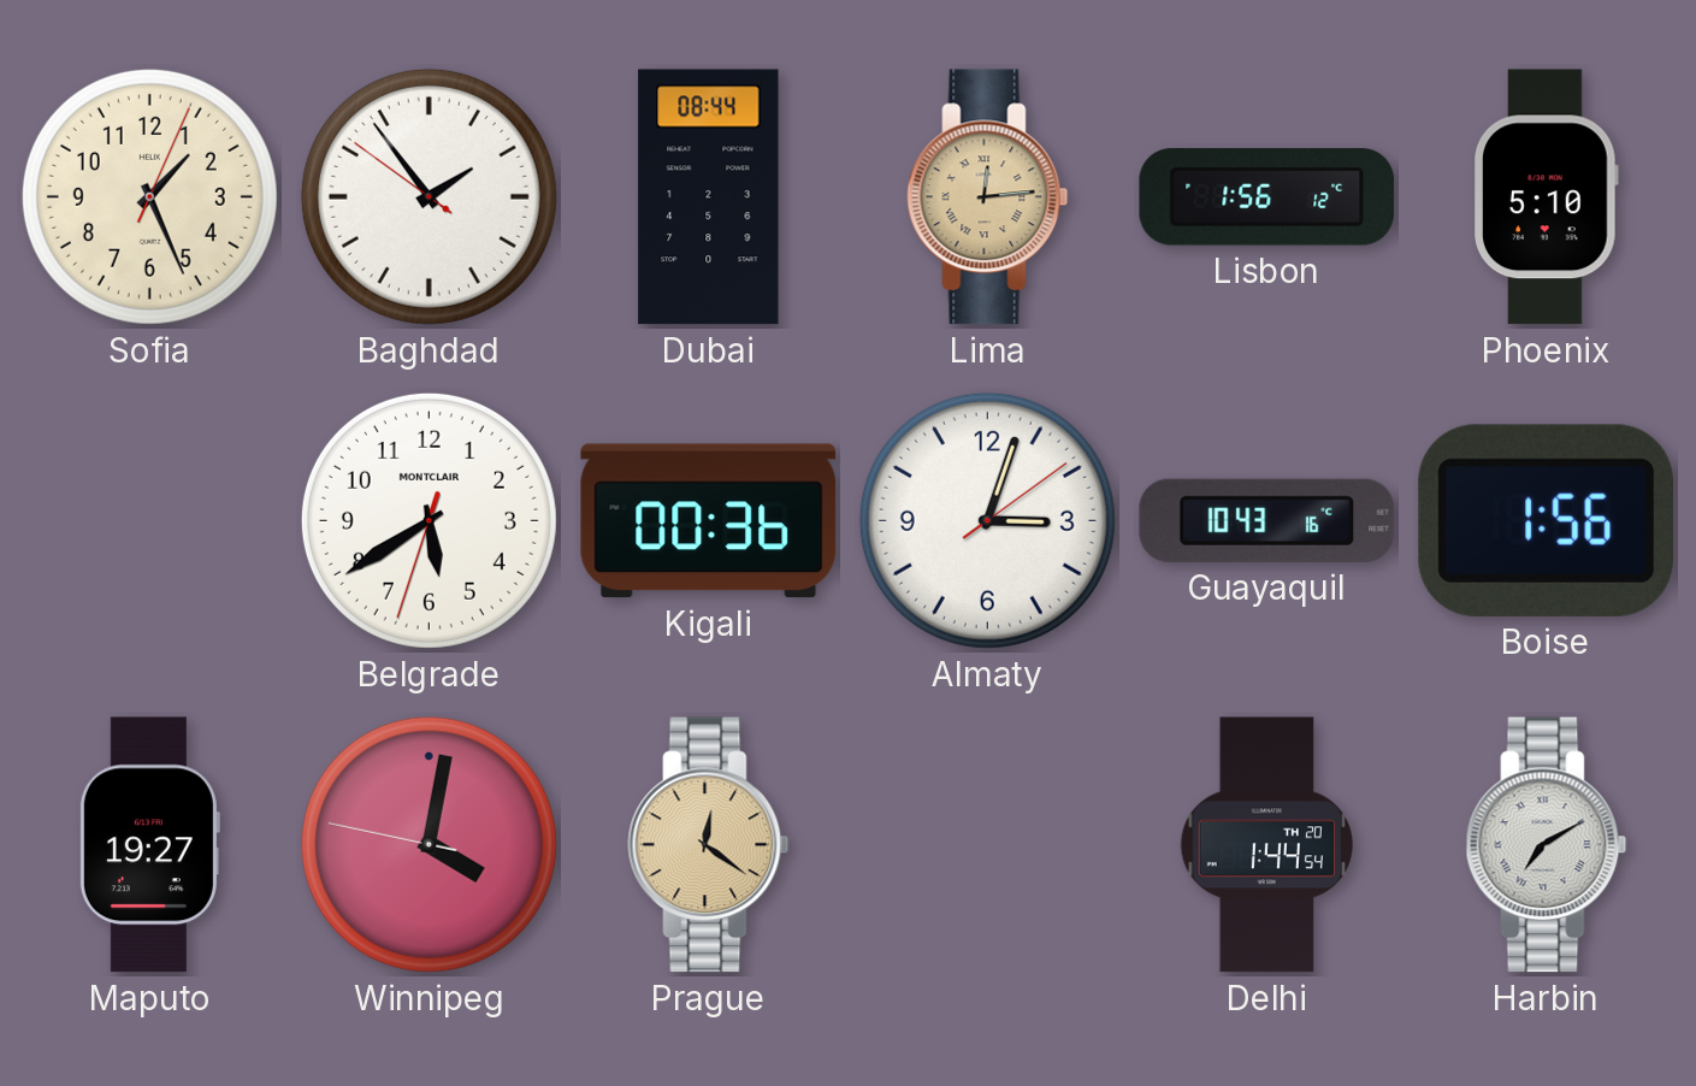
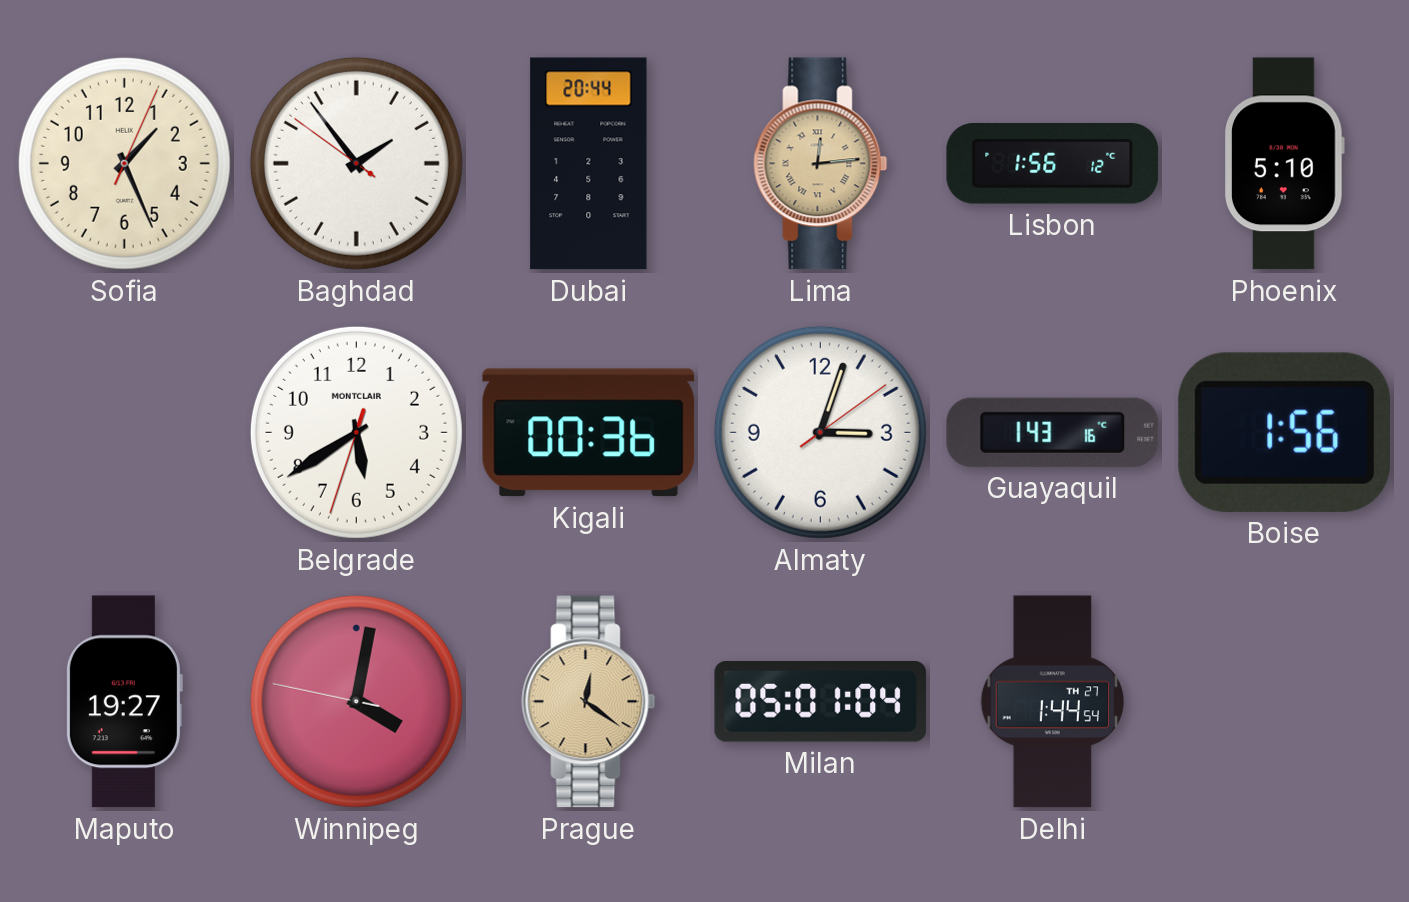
Dubai: 08:44 -> 20:44
Guayaquil: 10:43 -> 1:43
Milan: none -> 05:01
Delhi date: TH 20 -> TH 27
Harbin: 7:10 -> none
